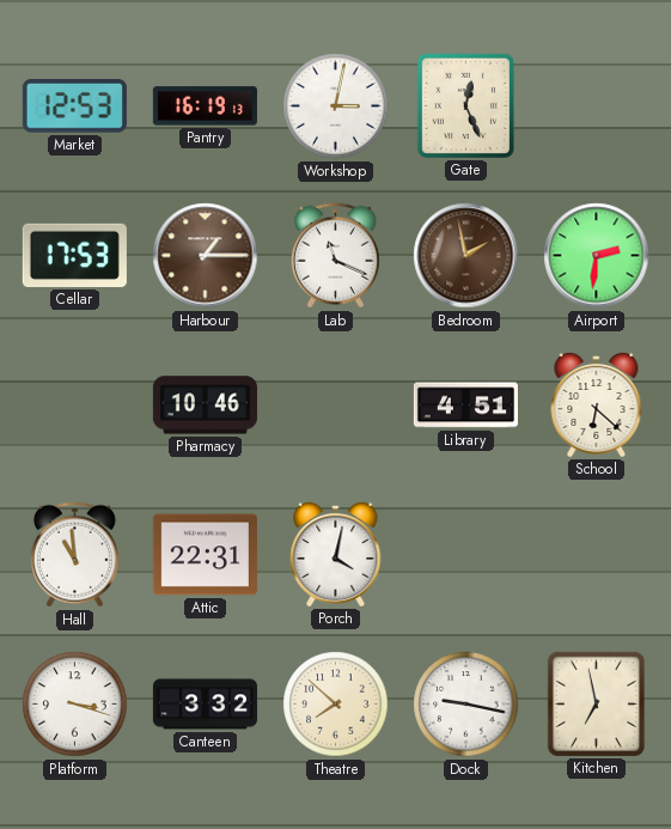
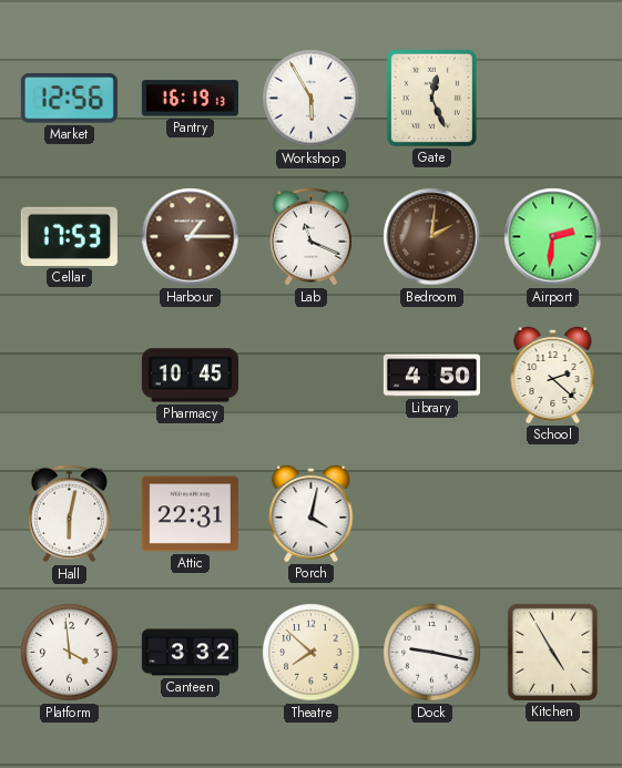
Market: 12:53 -> 12:56
Workshop: 3:02 -> 5:55
Bedroom: 1:58 -> 2:01
Pharmacy: 10:46 -> 10:45
Library: 4:51 -> 4:50
School: 6:22 -> 2:22
Hall: 10:59 -> 6:02
Platform: 3:18 -> 3:59
Kitchen: 6:58 -> 4:55
